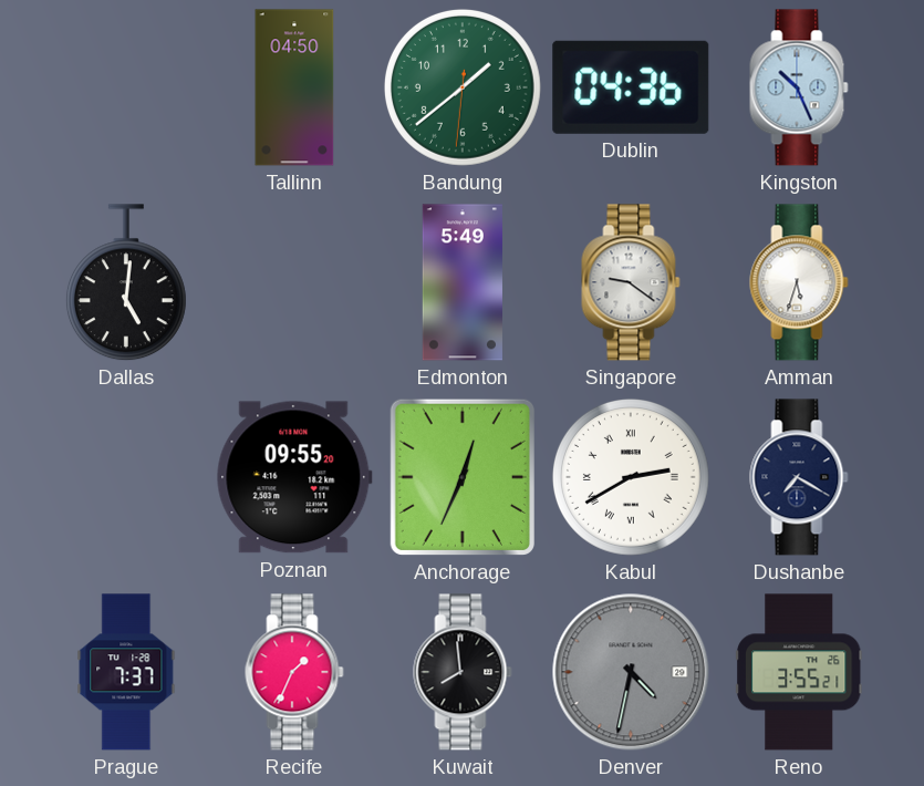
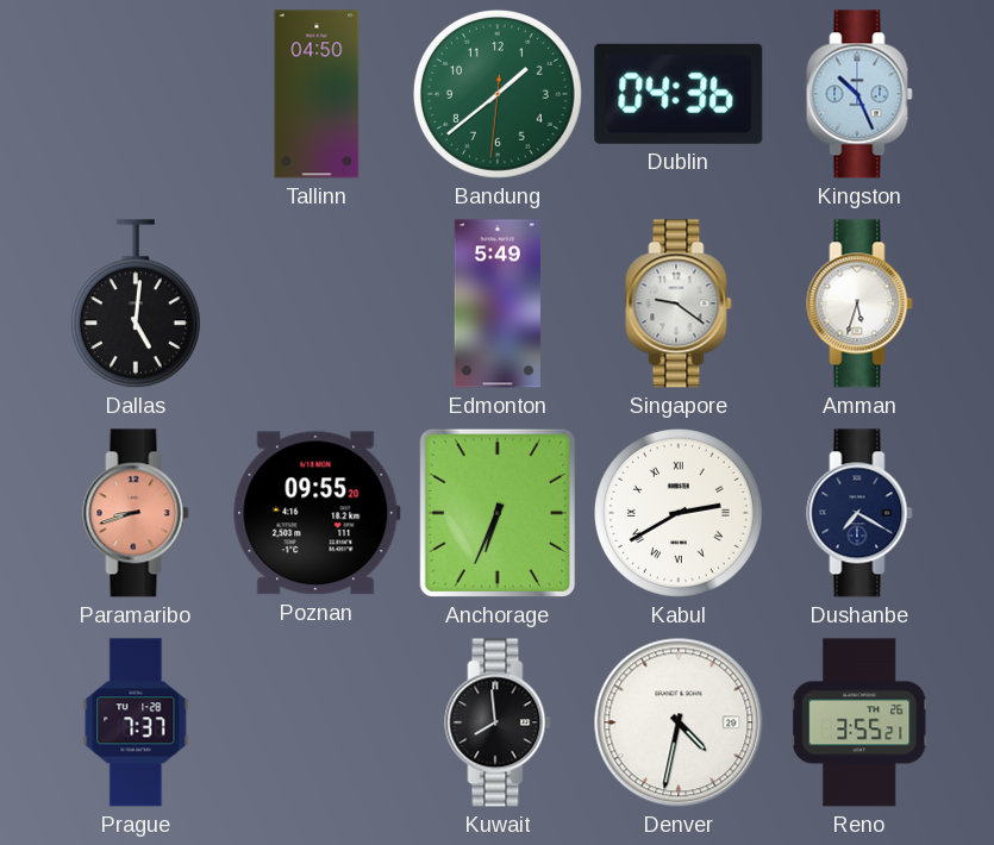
Paramaribo: none -> 8:42
Anchorage: 12:34 -> 6:34
Recife: 1:34 -> none
Denver dial: grey -> white
